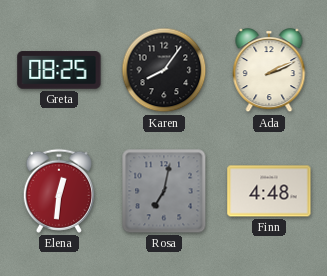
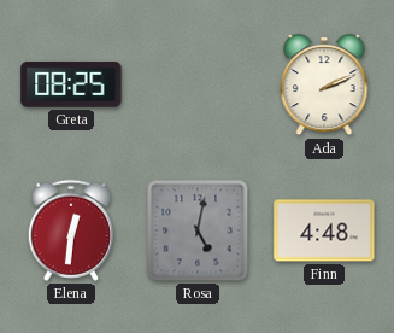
Karen: 8:06 -> none
Rosa: 7:02 -> 5:02
